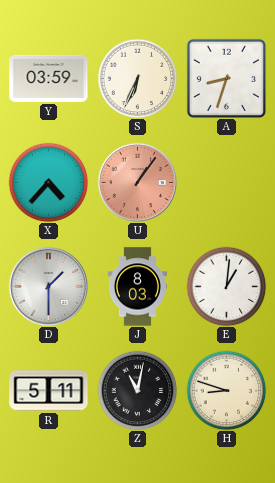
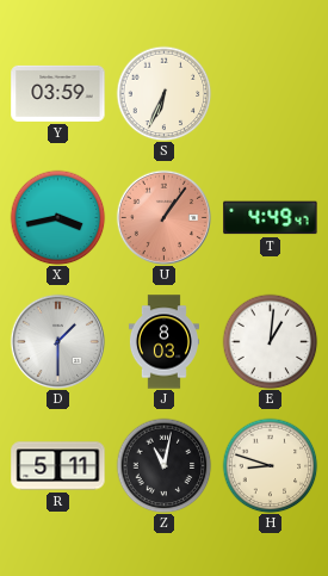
A: 8:33 -> none
X: 4:37 -> 3:43
T: none -> 4:49
